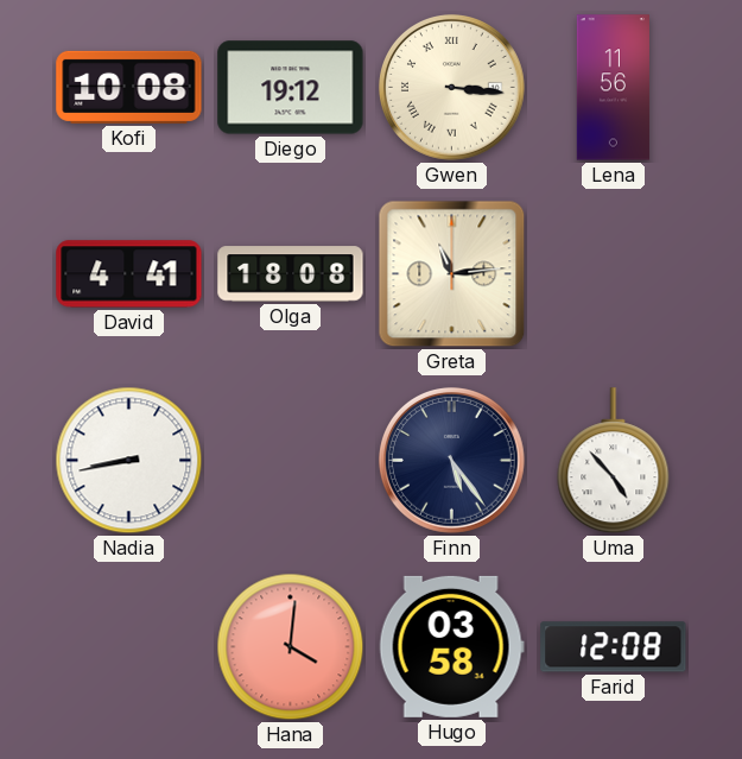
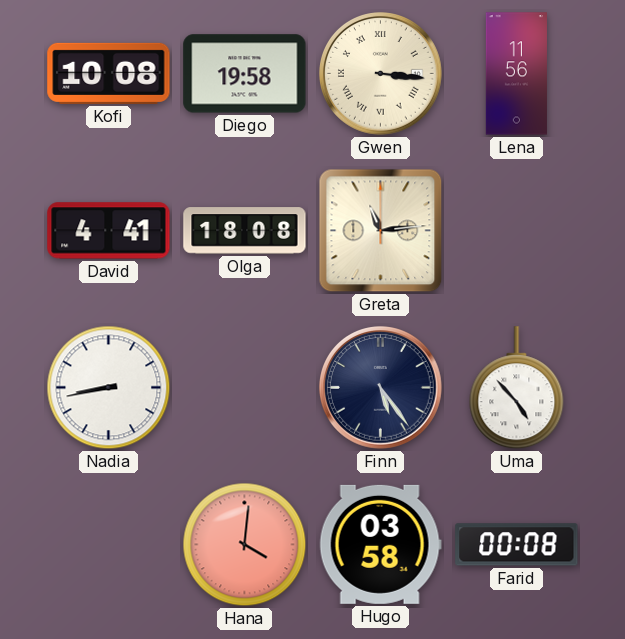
Diego: 19:12 -> 19:58
Farid: 12:08 -> 00:08
